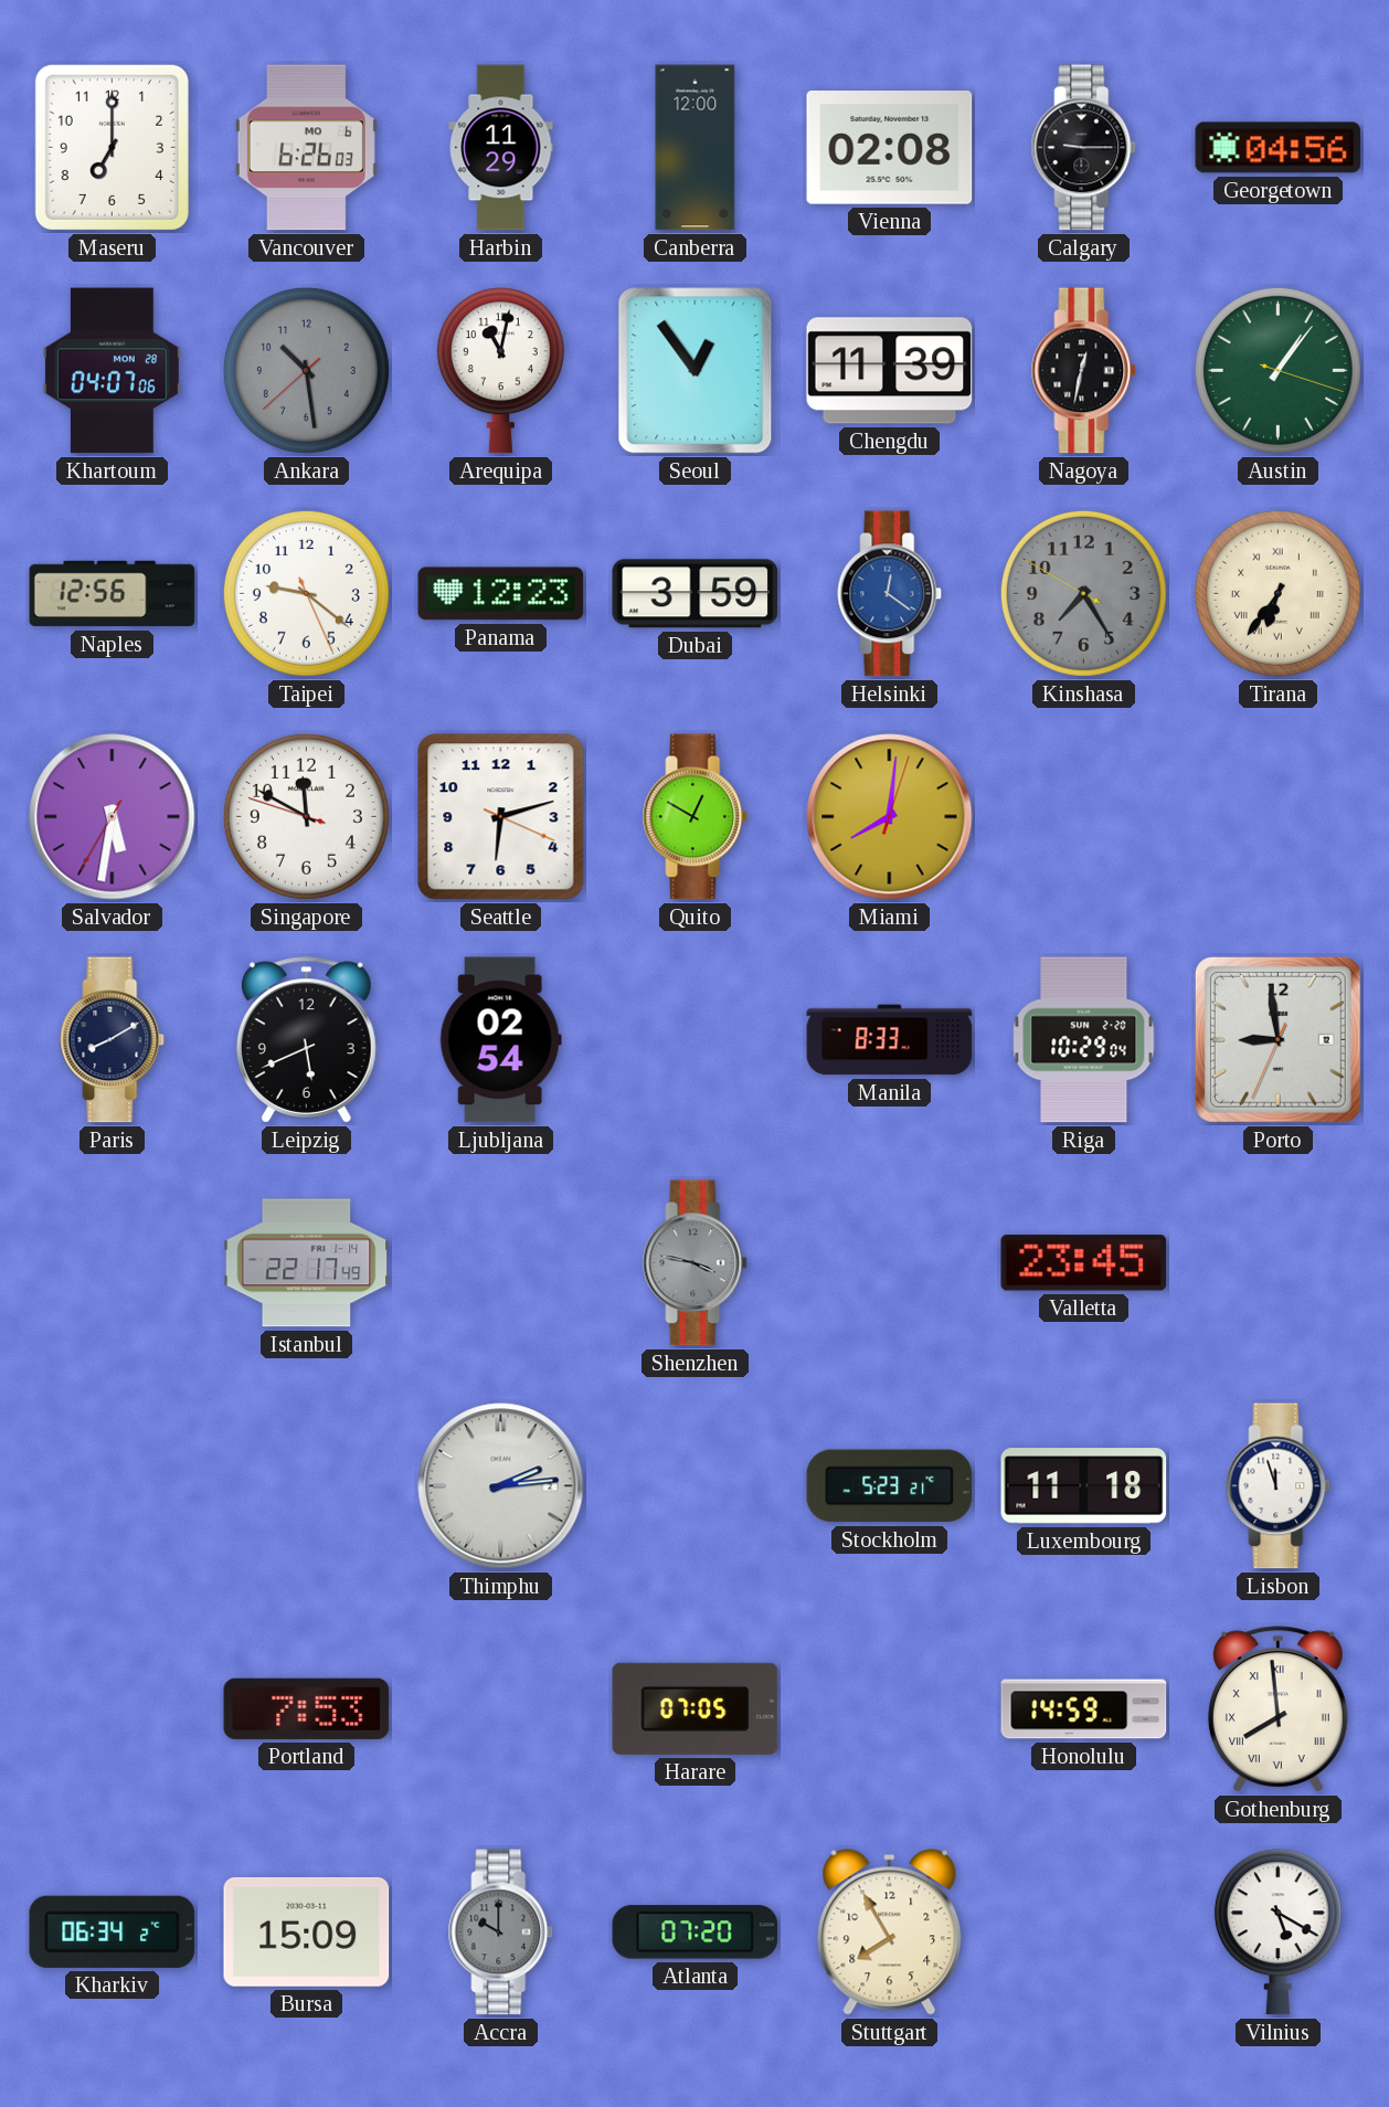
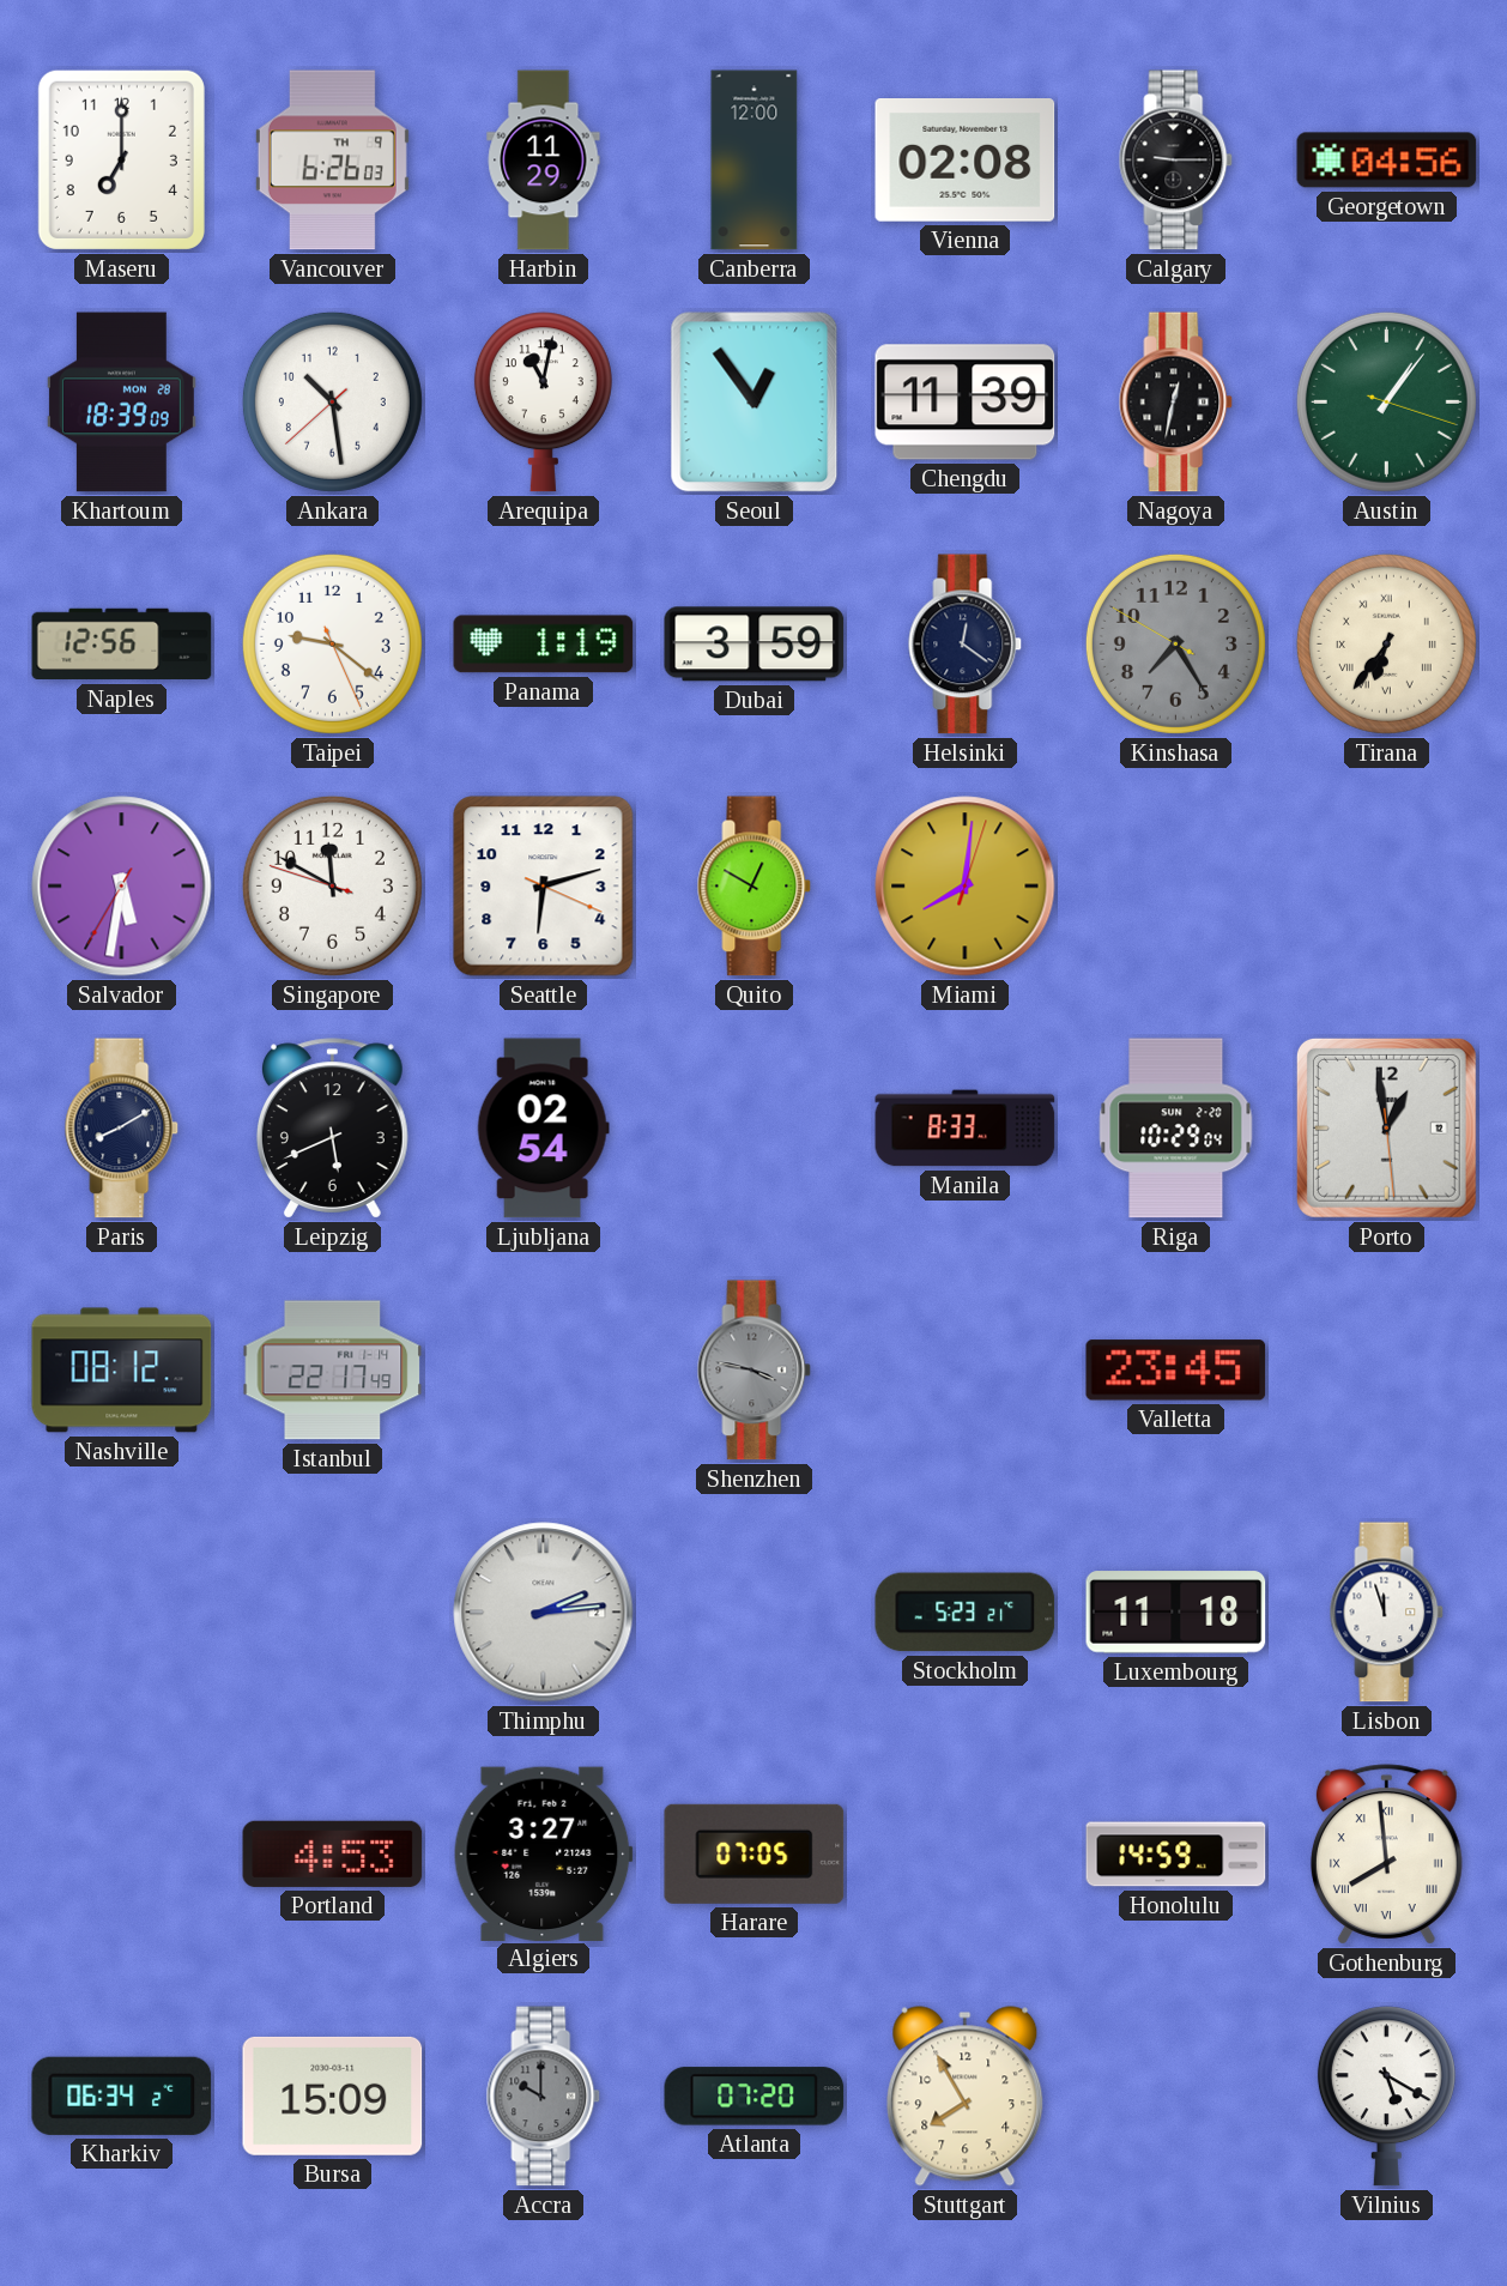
Vancouver date: MO 6 -> TH 9
Khartoum: 04:07 -> 18:39
Ankara dial: grey -> white
Panama: 12:23 -> 1:19
Helsinki dial: blue -> navy
Porto: 8:58 -> 12:58
Nashville: none -> 08:12
Portland: 7:53 -> 4:53
Algiers: none -> 3:27
